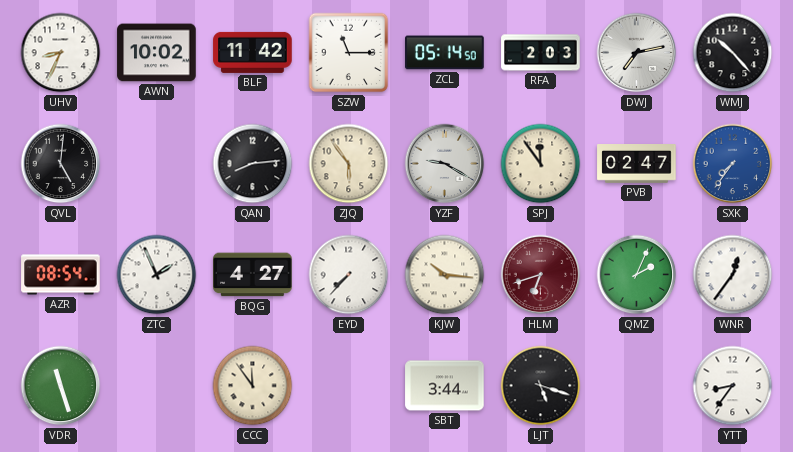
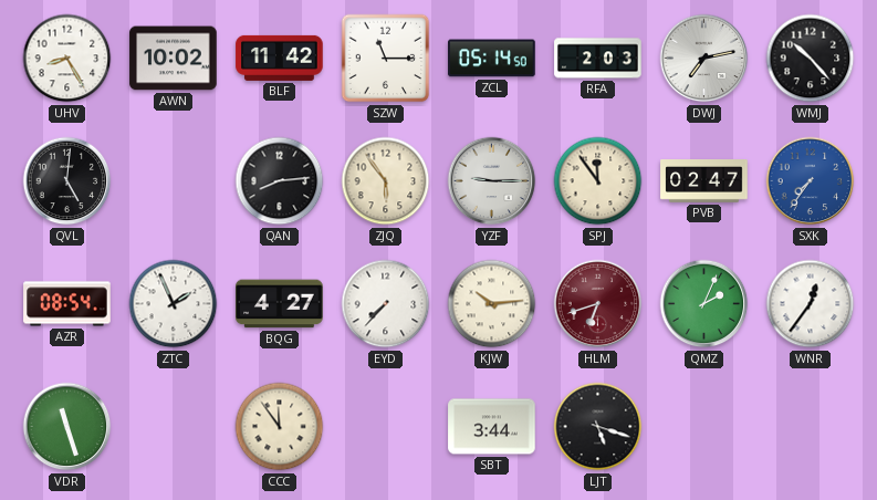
UHV: 8:34 -> 8:25
YZF: 9:20 -> 9:15
KJW: 10:16 -> 10:14
YTT: 8:36 -> none
